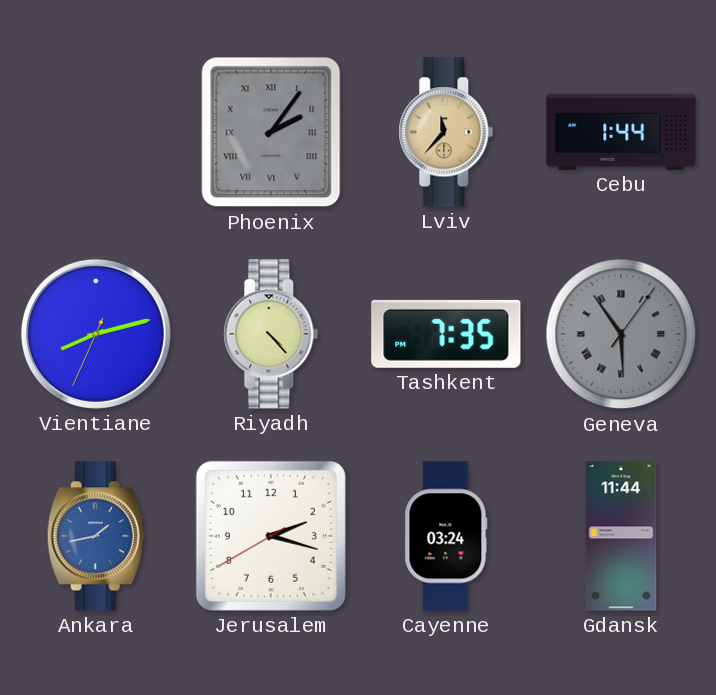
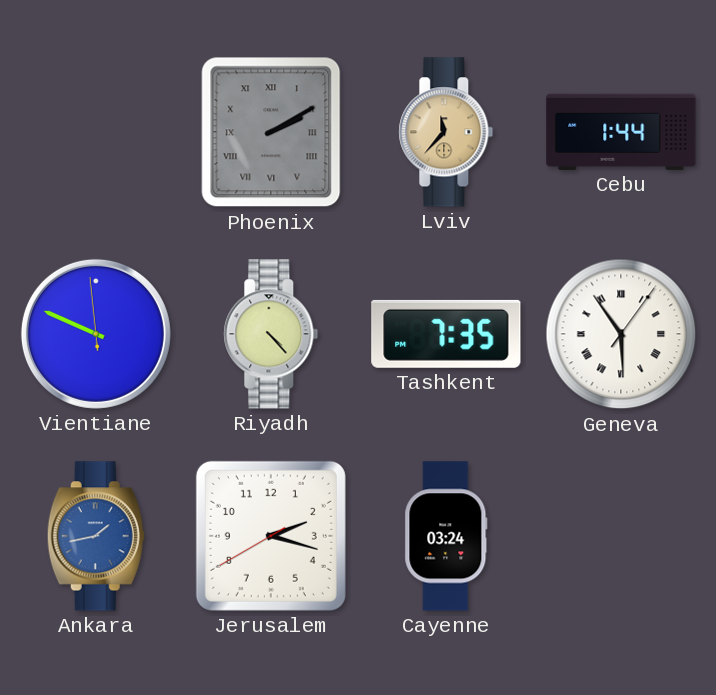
Phoenix: 2:06 -> 2:10
Vientiane: 8:12 -> 9:48
Geneva dial: grey -> white
Gdansk: 11:44 -> none
